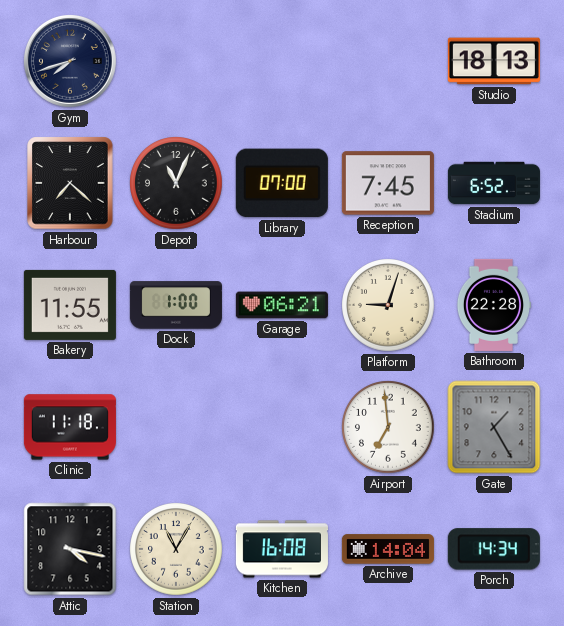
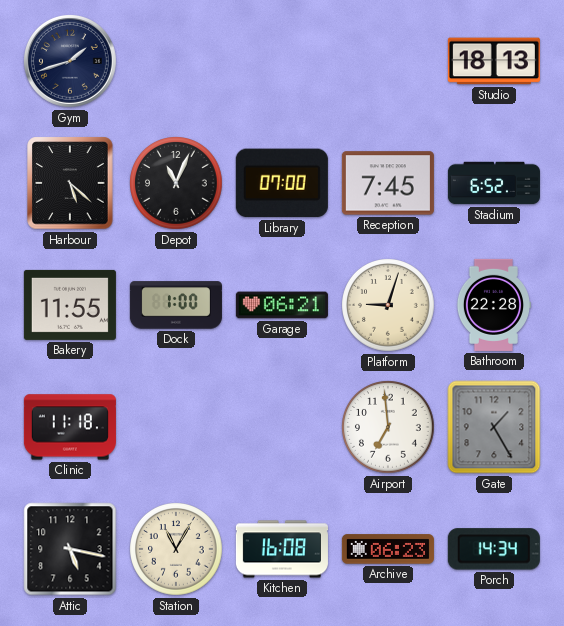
Gym: 7:42 -> 1:42
Harbour: 7:22 -> 5:22
Attic: 4:17 -> 5:17
Archive: 14:04 -> 06:23
